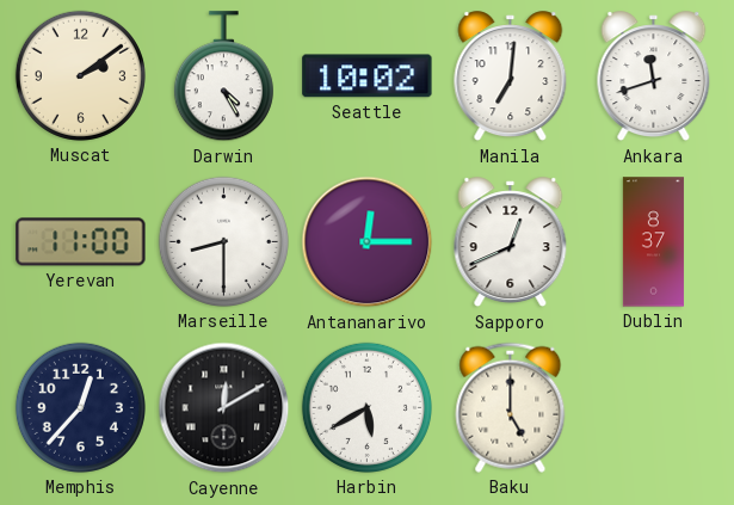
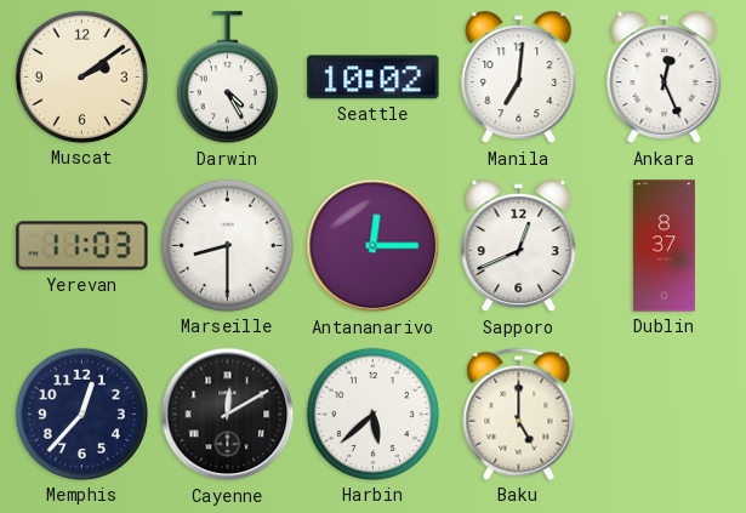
Ankara: 11:42 -> 12:26
Yerevan: 11:00 -> 11:03
Harbin: 5:40 -> 5:38
